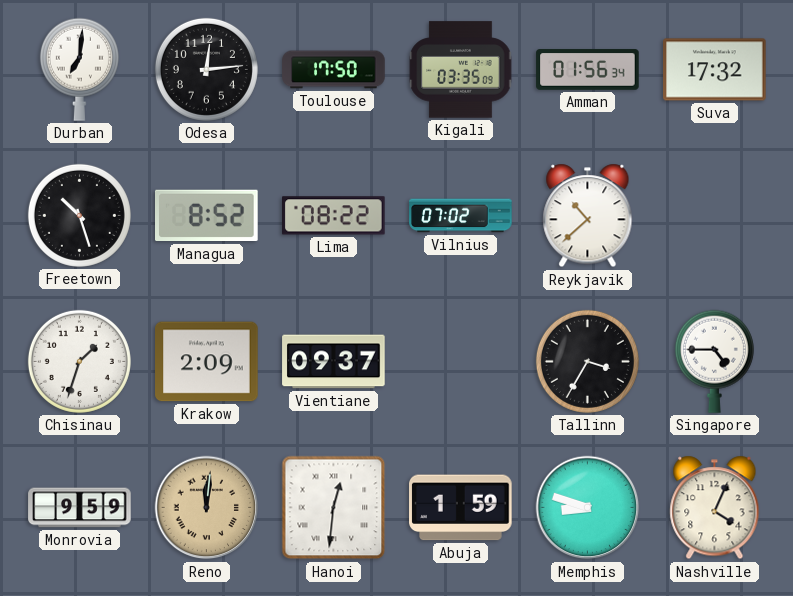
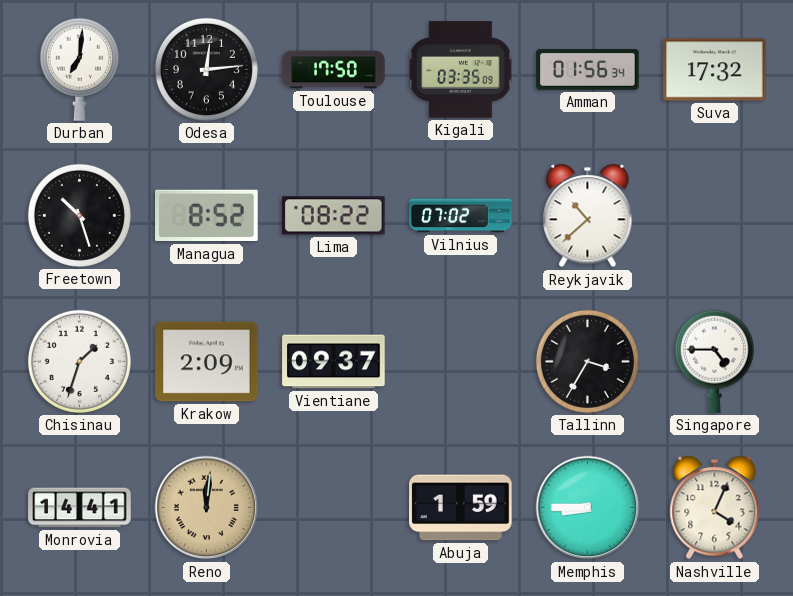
Monrovia: 9:59 -> 14:41
Hanoi: 12:31 -> none
Memphis: 8:48 -> 8:45
